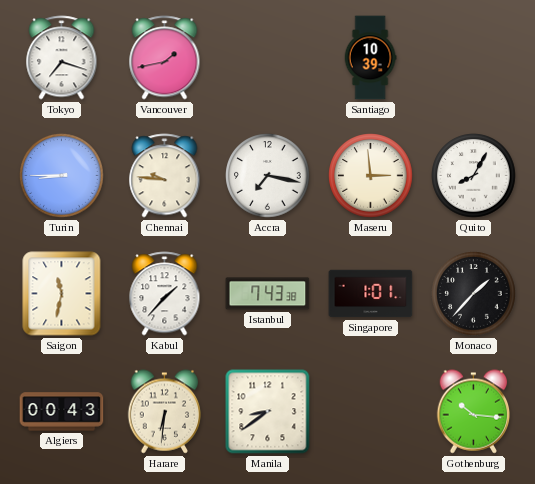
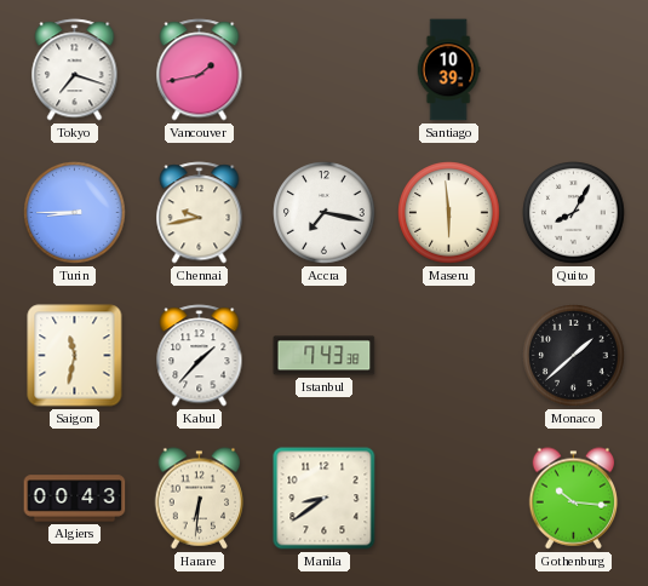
Chennai: 9:46 -> 9:43
Maseru: 2:59 -> 5:59
Singapore: 1:01 -> none
Monaco: 1:37 -> 1:38
